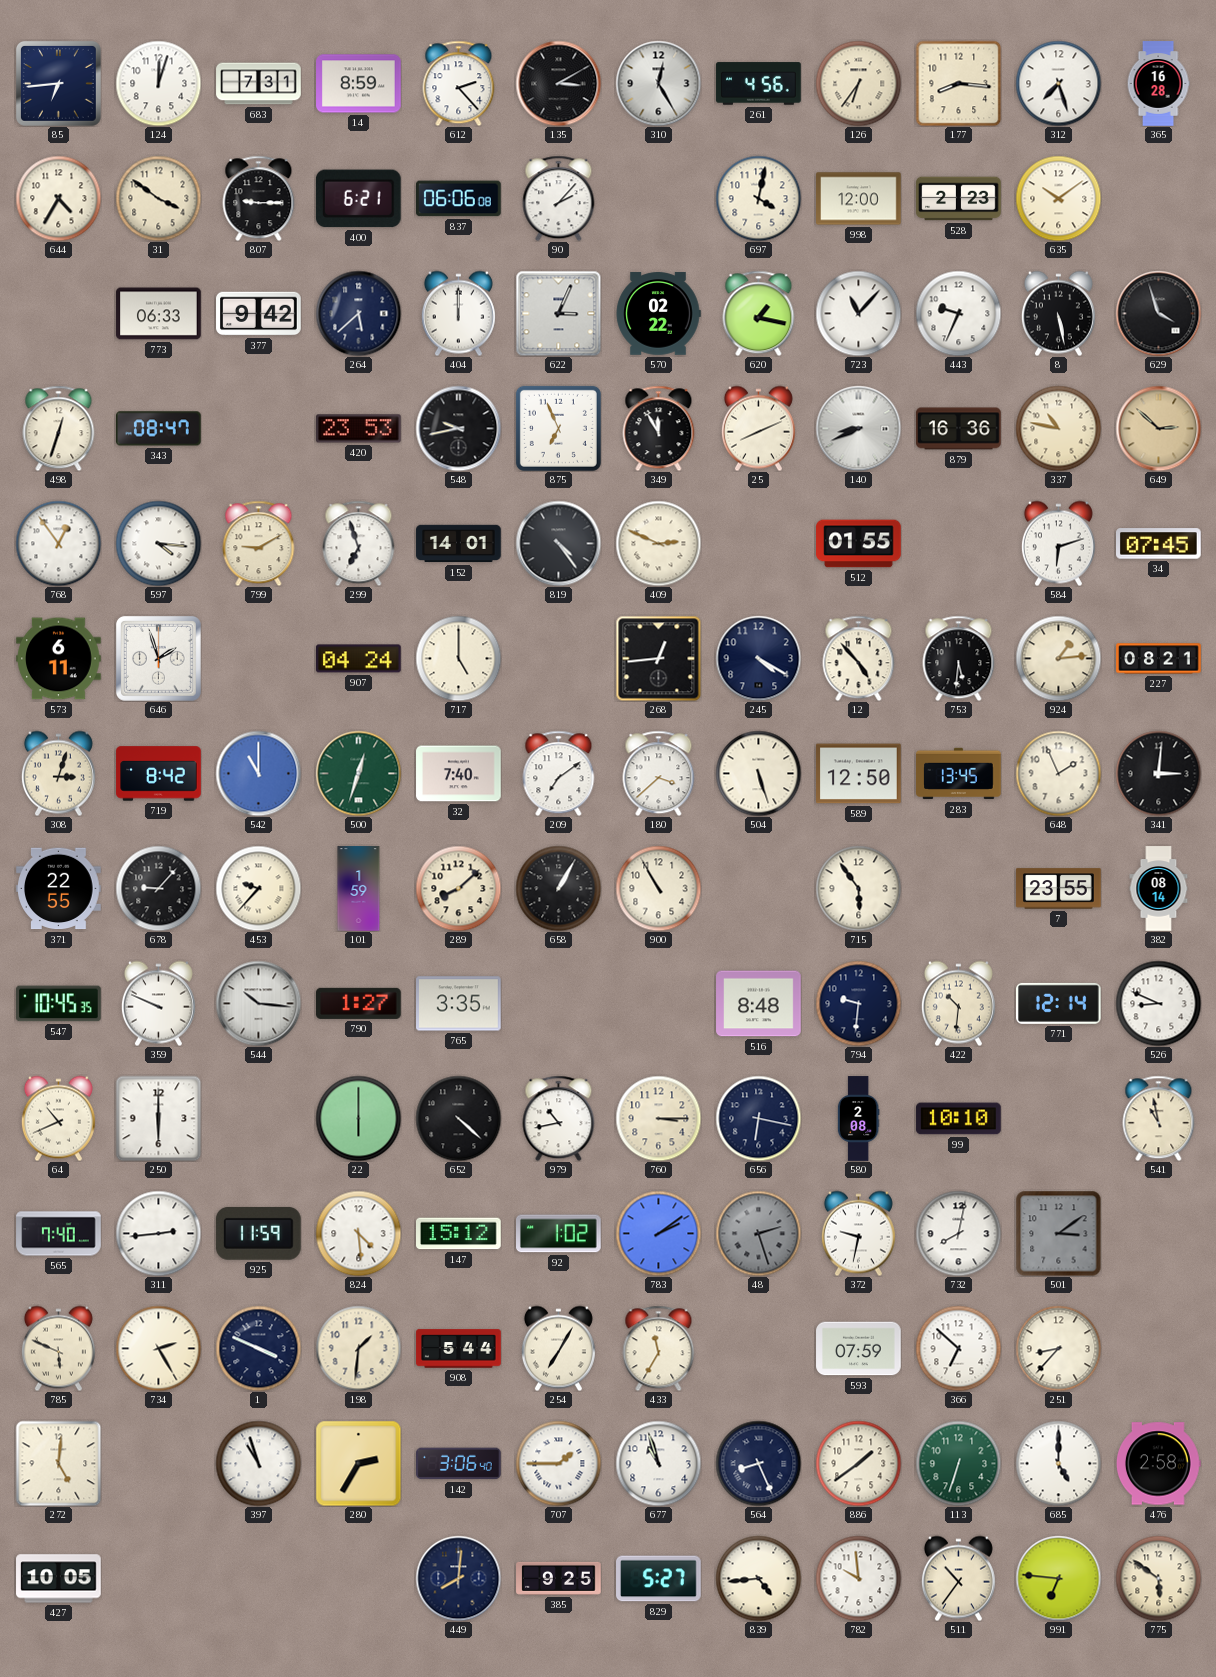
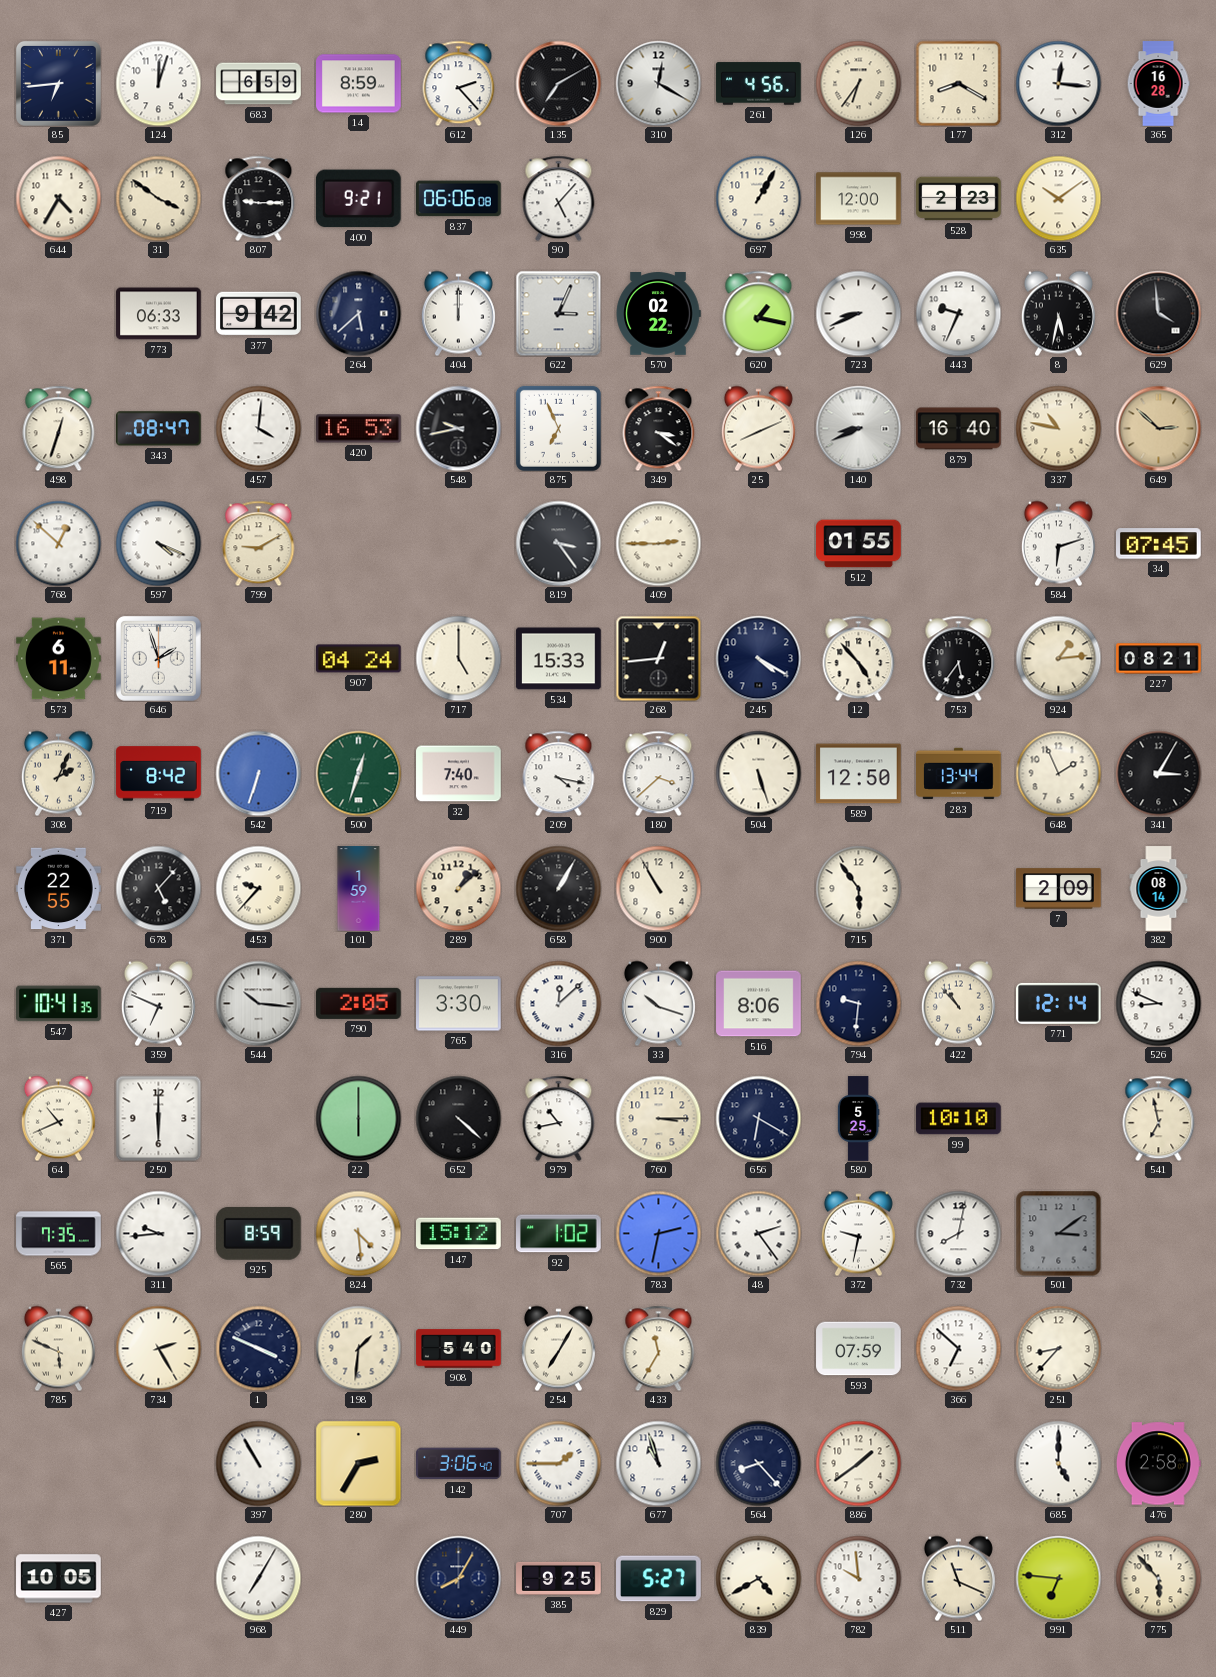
683: 7:31 -> 6:59
135: 3:10 -> 7:10
310: 12:25 -> 12:20
177: 8:16 -> 8:20
312: 7:27 -> 12:16
400: 6:21 -> 9:21
90: 2:07 -> 5:07
697: 4:02 -> 1:05
723: 11:07 -> 8:41
8: 5:28 -> 5:32
629: 3:57 -> 3:59
457: none -> 4:01
420: 23:53 -> 16:53
349: 11:55 -> 3:21
879: 16:36 -> 16:40
768: 12:54 -> 12:52
597: 4:16 -> 4:19
299: 6:57 -> none
152: 14:01 -> none
819: 4:24 -> 3:24
409: 2:49 -> 2:45
534: none -> 15:33
753: 5:31 -> 5:36
308: 3:03 -> 2:04
542: 11:00 -> 6:33
209: 7:09 -> 4:17
283: 13:45 -> 13:44
341: 3:01 -> 3:05
678: 9:07 -> 5:07
289: 8:08 -> 1:08
7: 23:55 -> 2:09
547: 10:45 -> 10:41
359: 9:49 -> 6:49
790: 1:27 -> 2:05
765: 3:35 -> 3:30
316: none -> 12:08
33: none -> 10:18
516: 8:48 -> 8:06
422: 10:31 -> 10:53
656: 6:17 -> 6:20
580: 2:08 -> 5:25
541: 10:58 -> 6:58
565: 7:40 -> 7:35
311: 2:44 -> 9:44
925: 11:59 -> 8:59
783: 2:09 -> 2:32
48: 2:27 -> 2:24
48 dial: grey -> white
908: 5:44 -> 5:40
272: 5:01 -> none
397: 10:57 -> 10:55
564: 8:26 -> 8:23
113: 6:33 -> none
968: none -> 7:05
449: 8:01 -> 8:05
839: 4:44 -> 4:40
511: 10:36 -> 11:19
775: 5:51 -> 5:53
